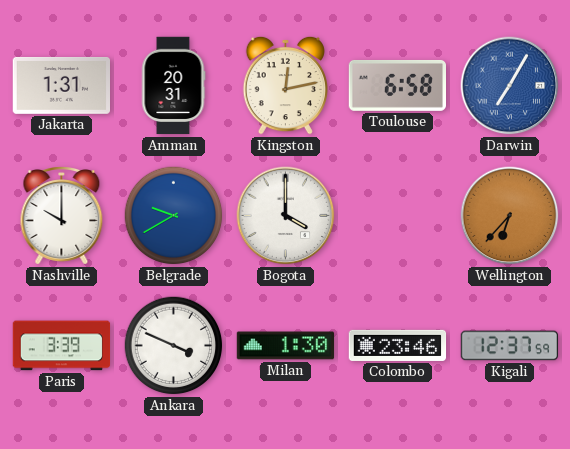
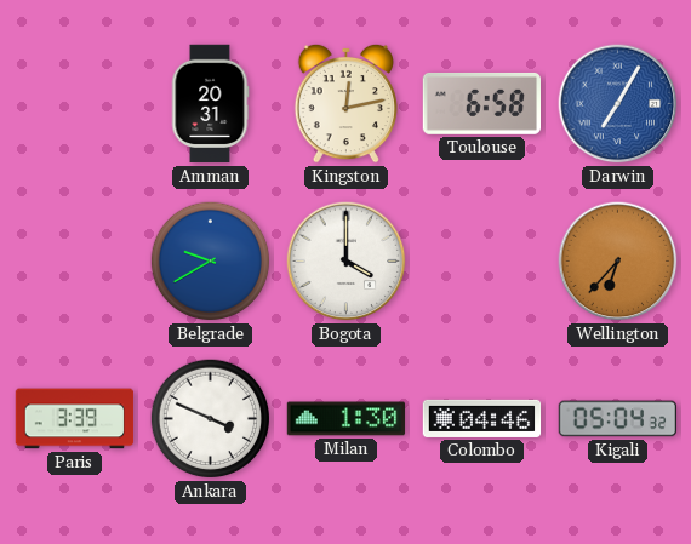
Jakarta: 1:31 -> none
Nashville: 10:00 -> none
Colombo: 23:46 -> 04:46
Kigali: 12:37 -> 05:04
